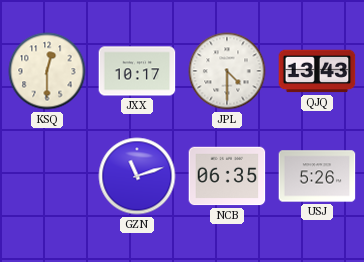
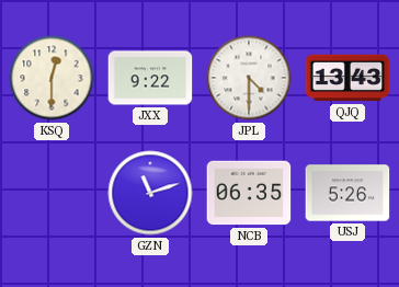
JXX: 10:17 -> 9:22
